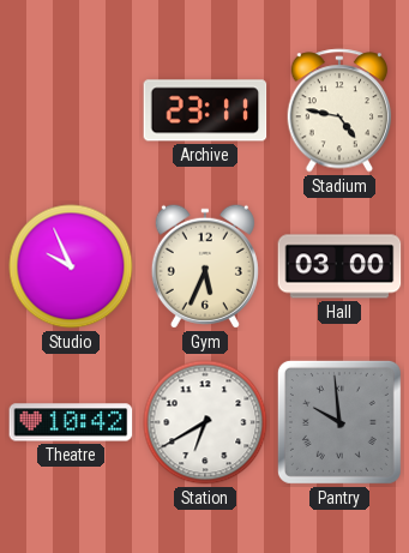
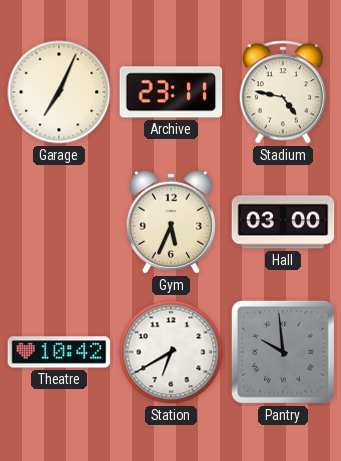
Garage: none -> 7:04
Studio: 9:56 -> none
